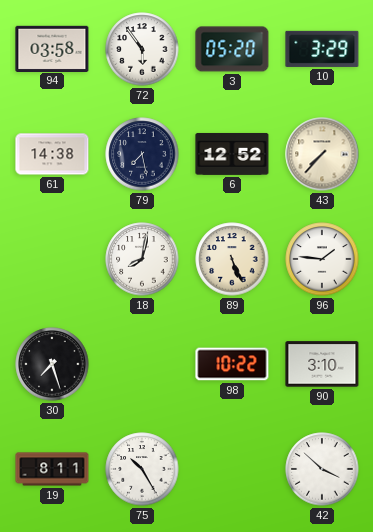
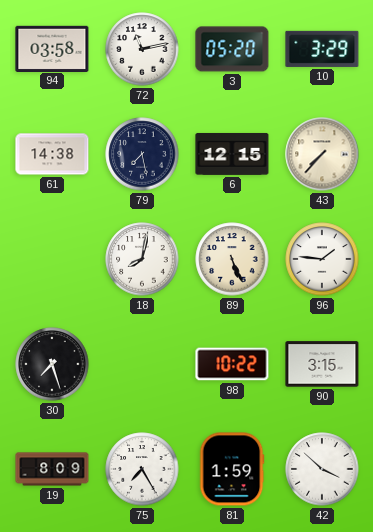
72: 5:54 -> 11:13
6: 12:52 -> 12:15
90: 3:10 -> 3:15
19: 8:11 -> 8:09
75: 10:25 -> 7:25
81: none -> 1:59
